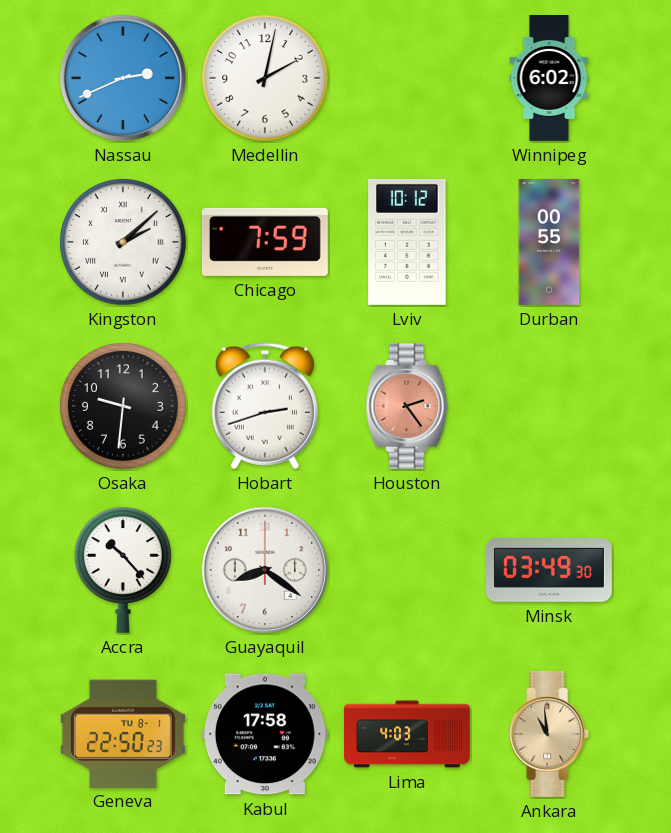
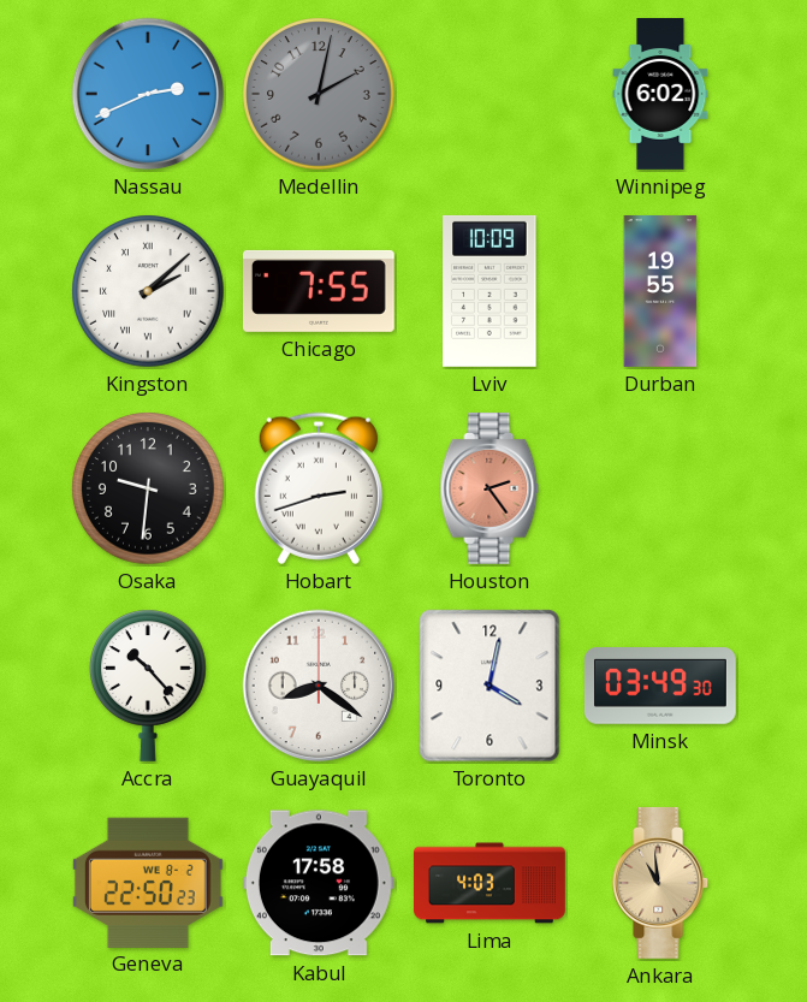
Medellin dial: white -> grey
Chicago: 7:59 -> 7:55
Lviv: 10:12 -> 10:09
Durban: 00:55 -> 19:55
Toronto: none -> 4:02
Geneva date: TU 8-1 -> WE 8-2
